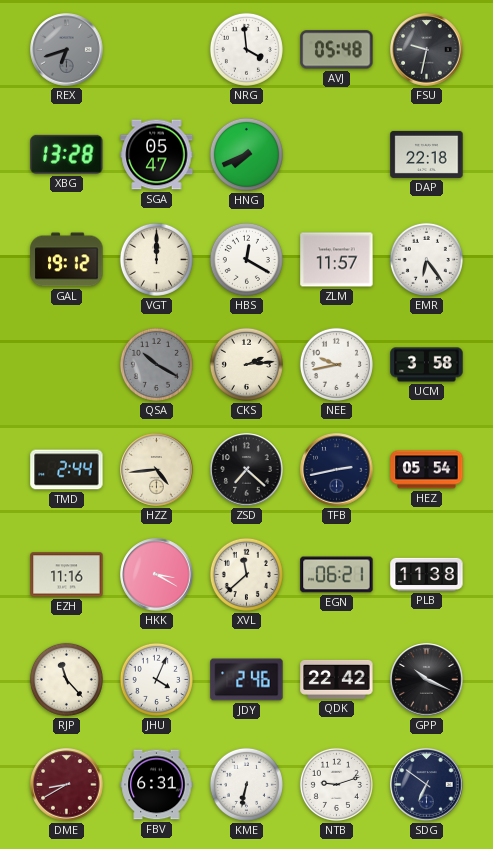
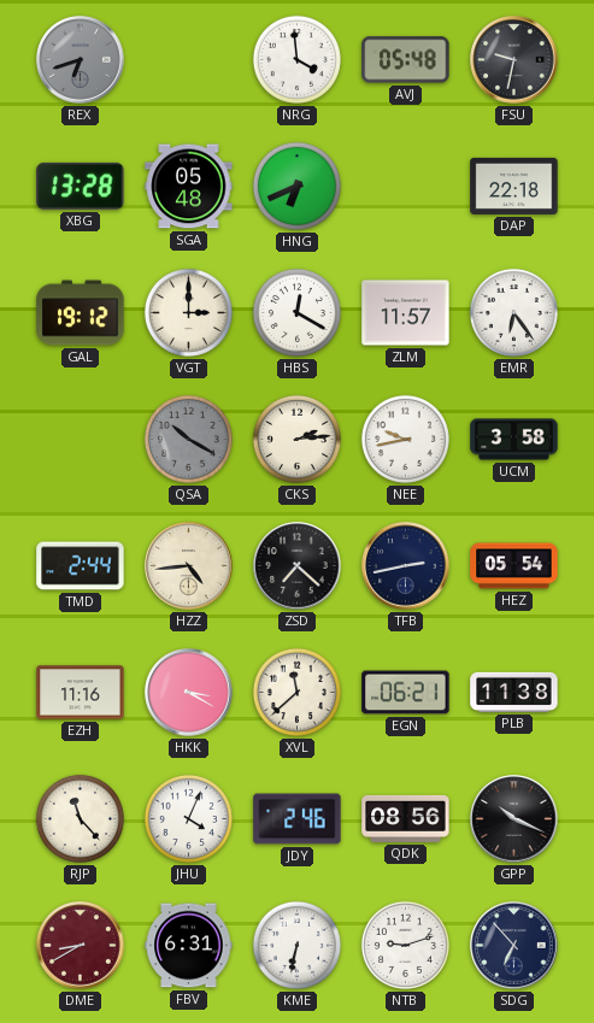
SGA: 05:47 -> 05:48
HNG: 7:41 -> 6:41
VGT: 12:00 -> 3:00
QDK: 22:42 -> 08:56
SDG: 6:51 -> 6:53
